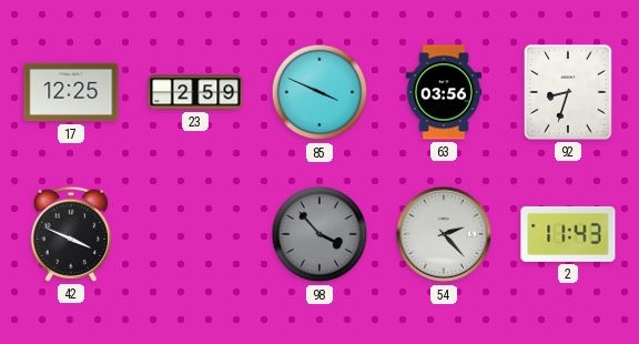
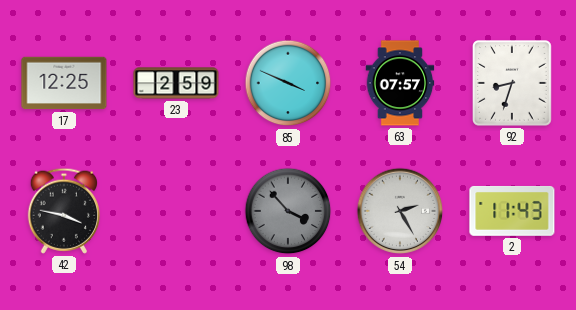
63: 03:56 -> 07:57
42: 3:49 -> 3:47
54: 2:23 -> 2:25
